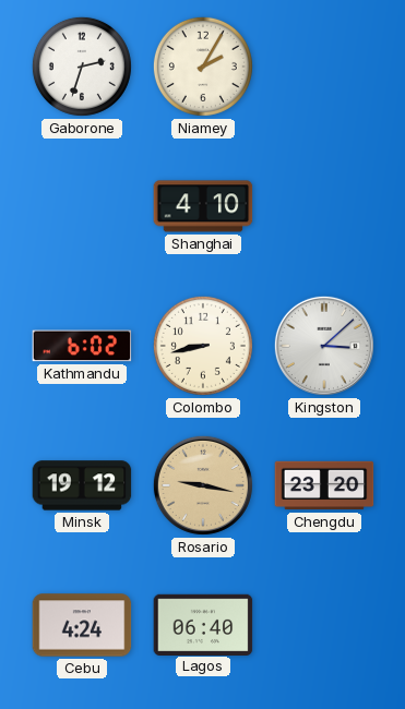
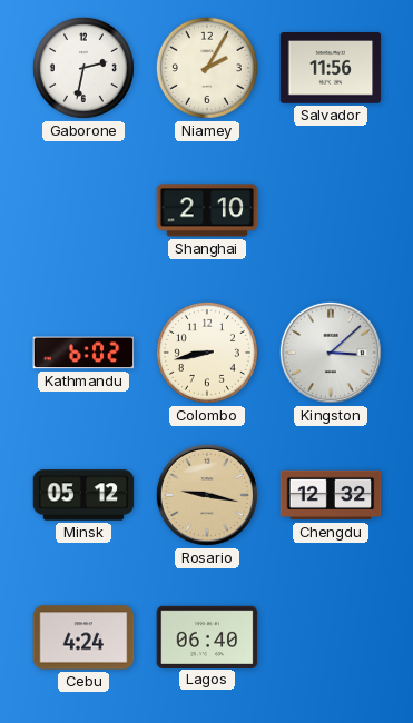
Gaborone: 2:33 -> 2:32
Salvador: none -> 11:56
Shanghai: 4:10 -> 2:10
Minsk: 19:12 -> 05:12
Chengdu: 23:20 -> 12:32
